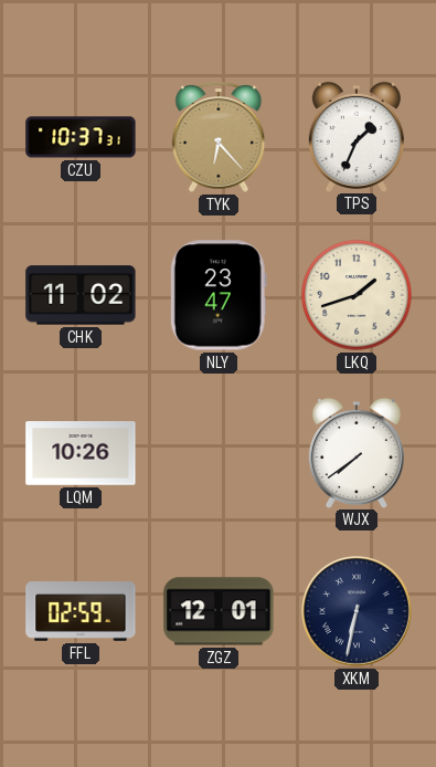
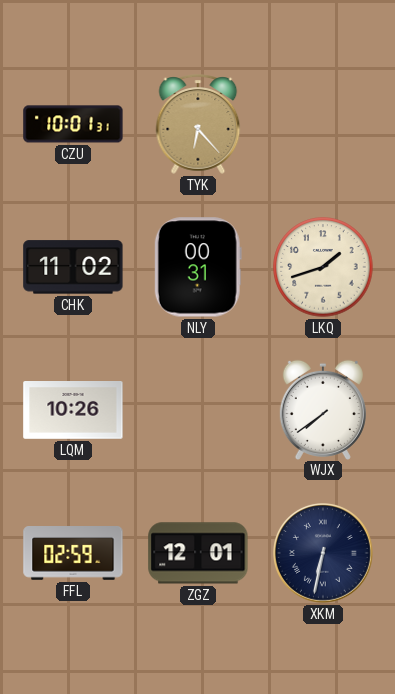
CZU: 10:37 -> 10:01
TPS: 1:34 -> none
NLY: 23:47 -> 00:31
